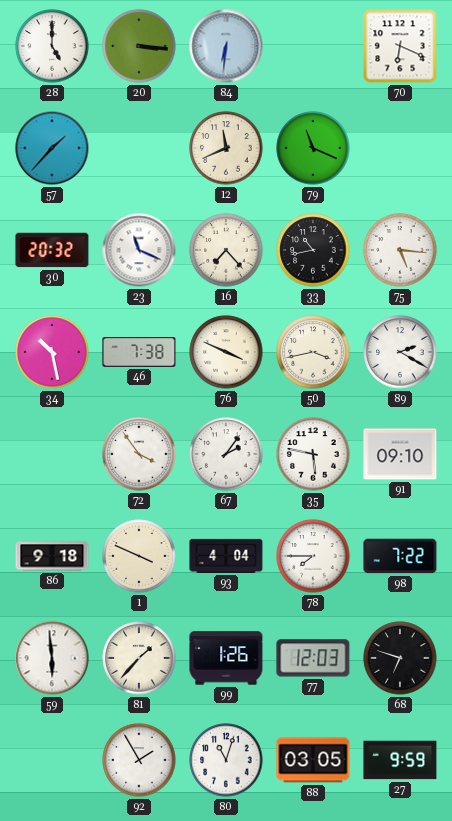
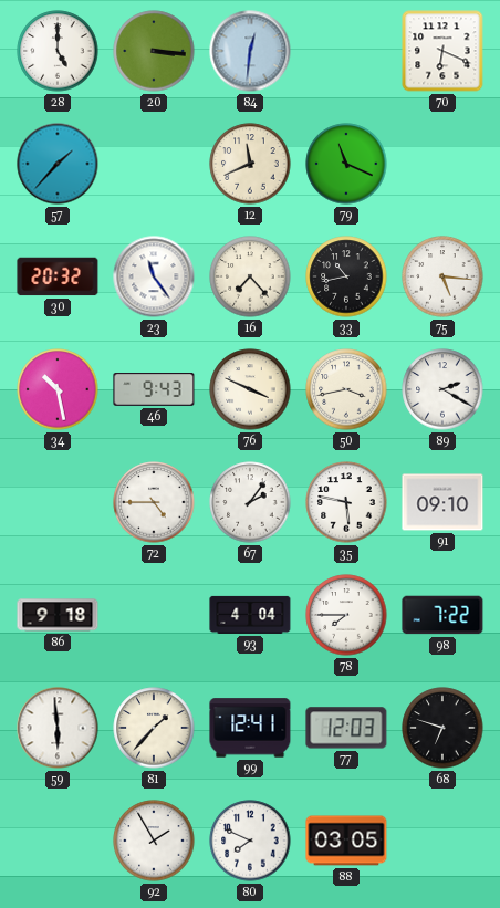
84: 6:31 -> 12:31
23: 11:19 -> 11:24
46: 7:38 -> 9:43
72: 3:54 -> 4:45
1: 3:49 -> none
99: 1:26 -> 12:41
80: 11:03 -> 7:49
27: 9:59 -> none
